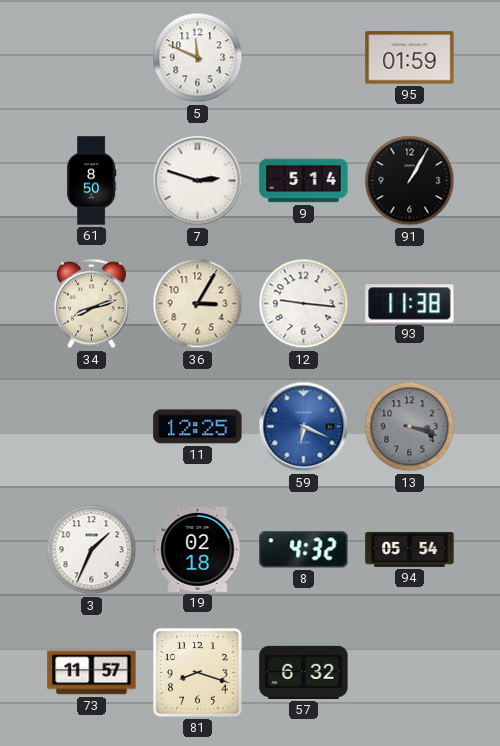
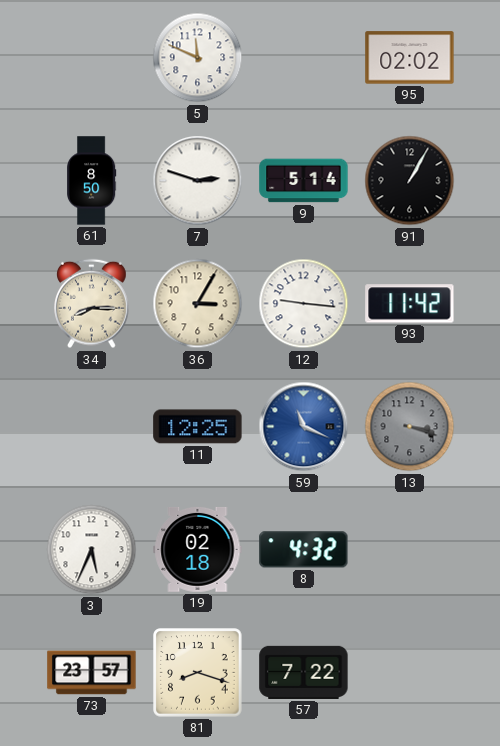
95: 01:59 -> 02:02
34: 8:12 -> 8:15
93: 11:38 -> 11:42
59: 6:19 -> 11:19
3: 1:34 -> 5:34
94: 05:54 -> none
73: 11:57 -> 23:57
57: 6:32 -> 7:22
